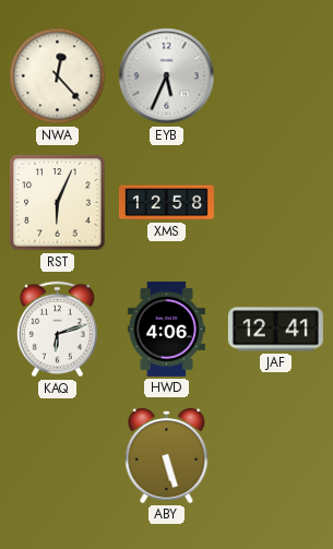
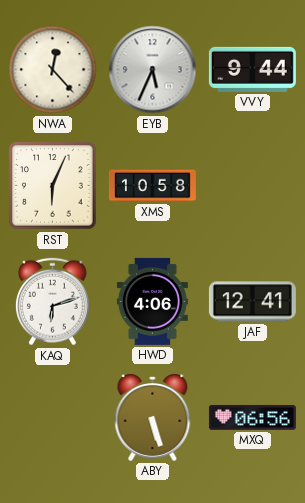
VVY: none -> 9:44
XMS: 12:58 -> 10:58
MXQ: none -> 06:56
